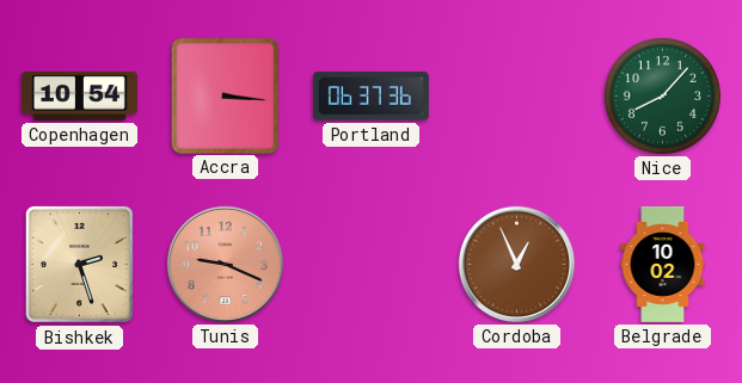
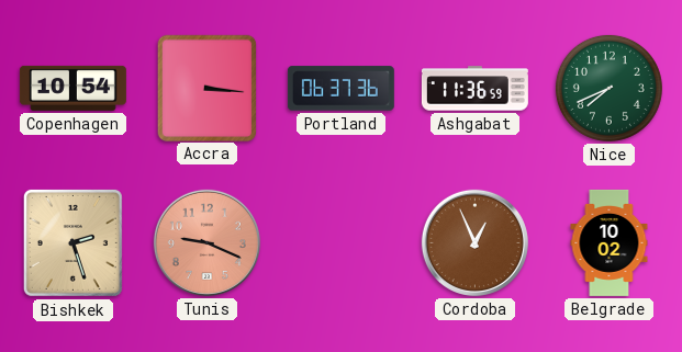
Ashgabat: none -> 11:36
Nice: 8:07 -> 7:41
